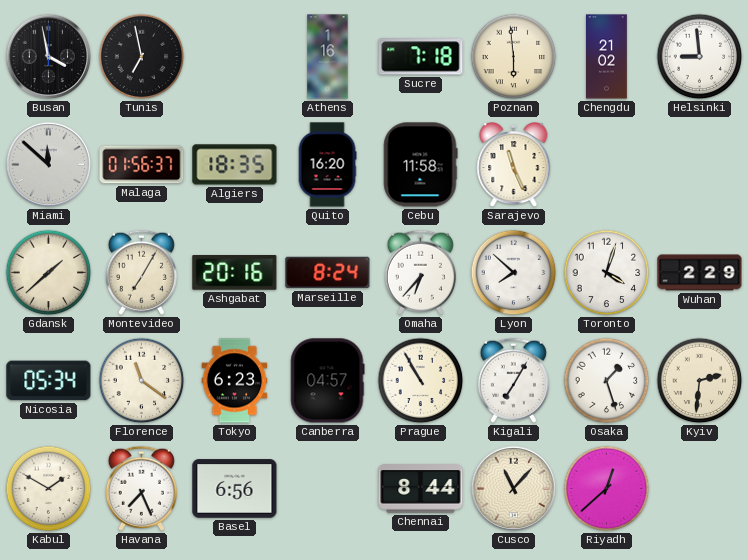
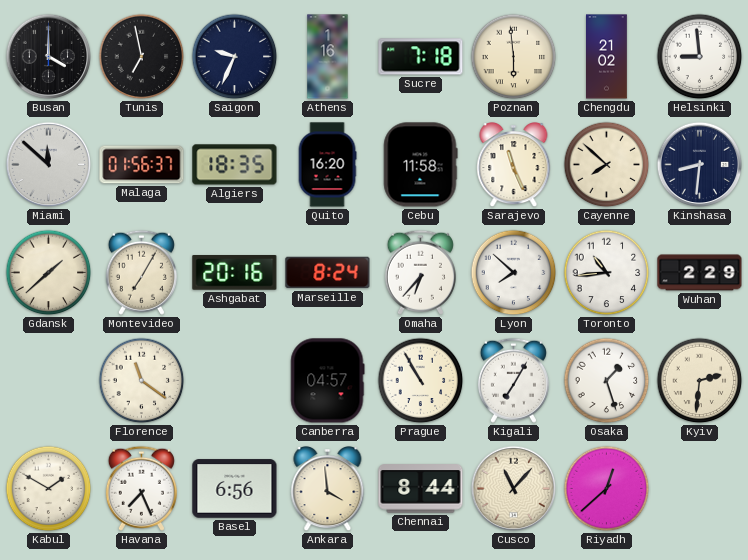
Busan: 3:58 -> 4:00
Saigon: none -> 9:34
Cayenne: none -> 7:52
Kinshasa: none -> 8:31
Toronto: 4:03 -> 10:44
Nicosia: 05:34 -> none
Tokyo: 6:23 -> none
Ankara: none -> 3:59
